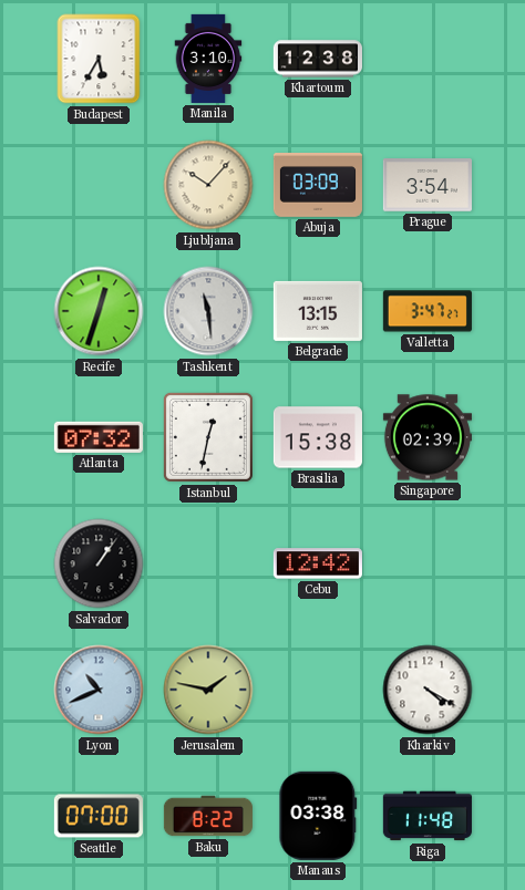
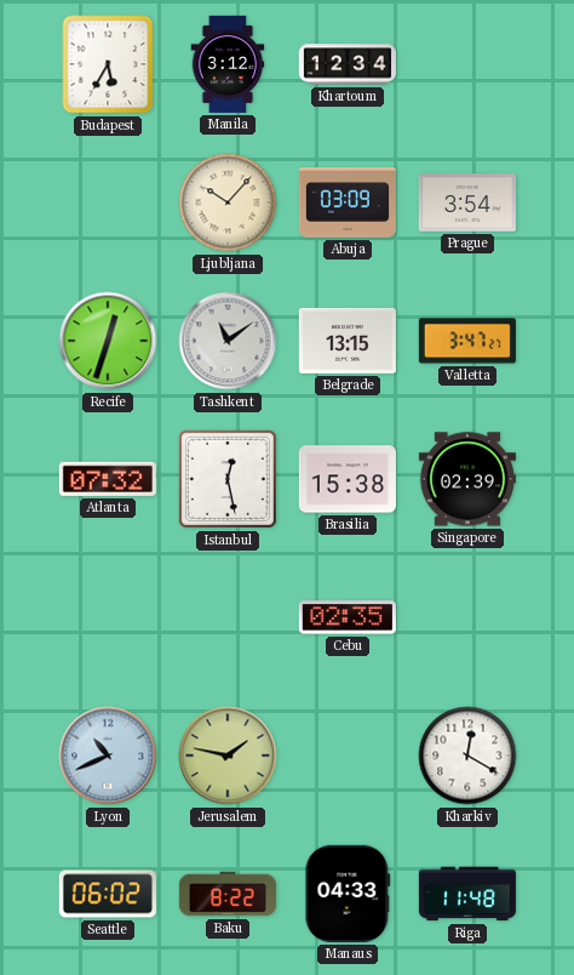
Manila: 3:10 -> 3:12
Khartoum: 12:38 -> 12:34
Tashkent: 11:29 -> 11:09
Istanbul: 12:32 -> 12:28
Salvador: 1:06 -> none
Cebu: 12:42 -> 02:35
Kharkiv: 4:20 -> 12:20
Seattle: 07:00 -> 06:02
Manaus: 03:38 -> 04:33
